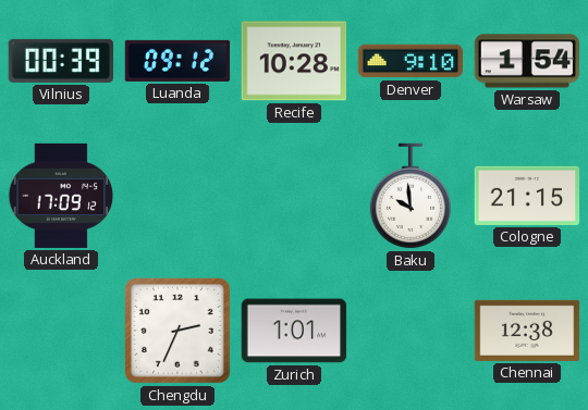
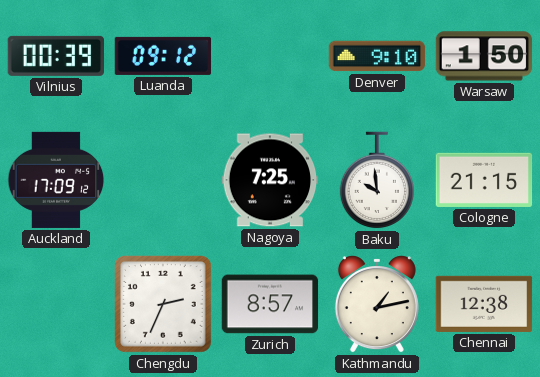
Recife: 10:28 -> none
Warsaw: 1:54 -> 1:50
Nagoya: none -> 7:25
Zurich: 1:01 -> 8:57
Kathmandu: none -> 1:13
